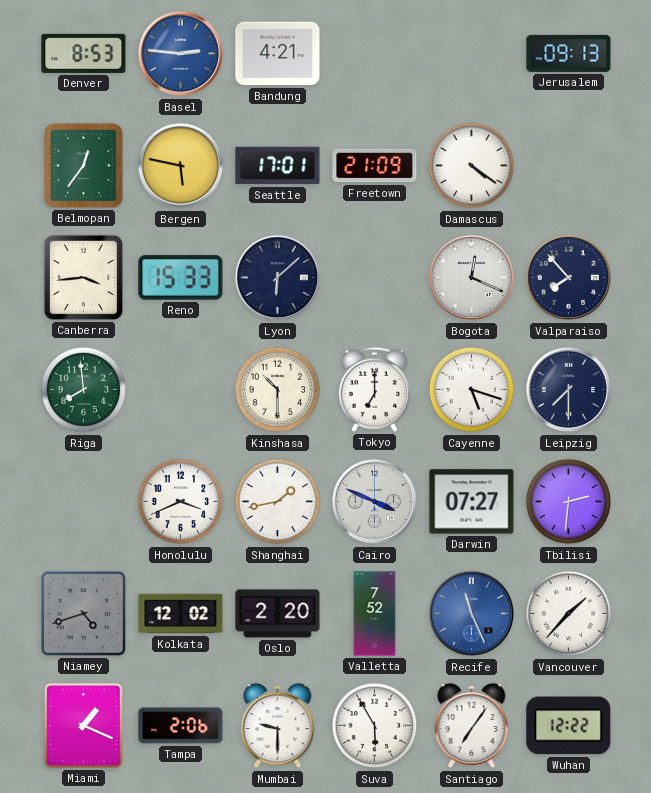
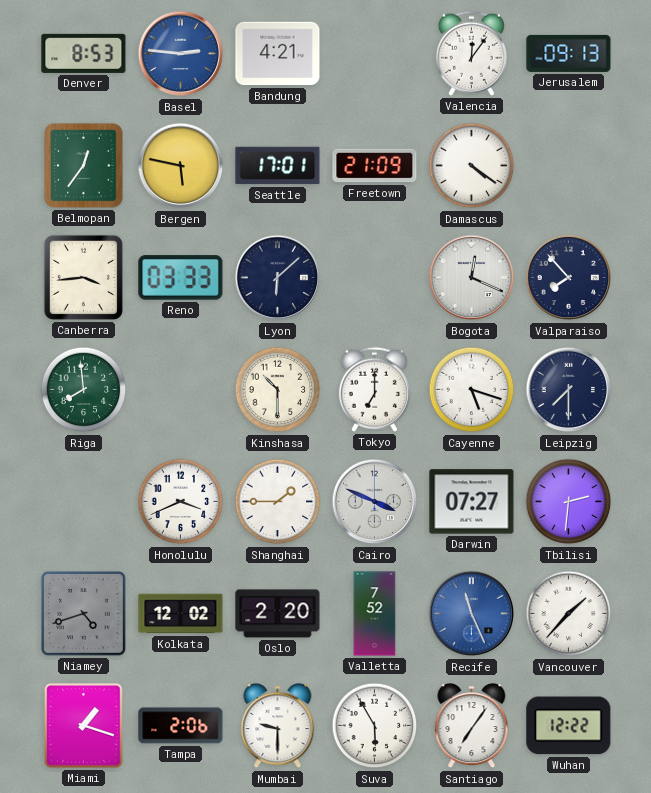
Valencia: none -> 12:06
Reno: 15:33 -> 03:33
Shanghai: 1:43 -> 1:45
Miami: 1:19 -> 1:18
